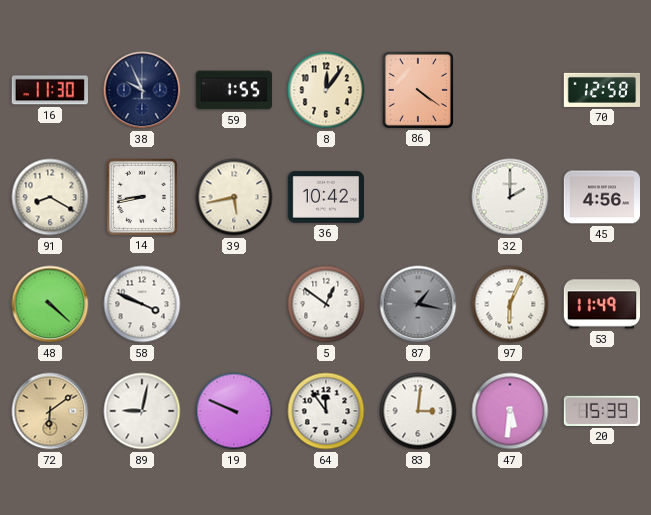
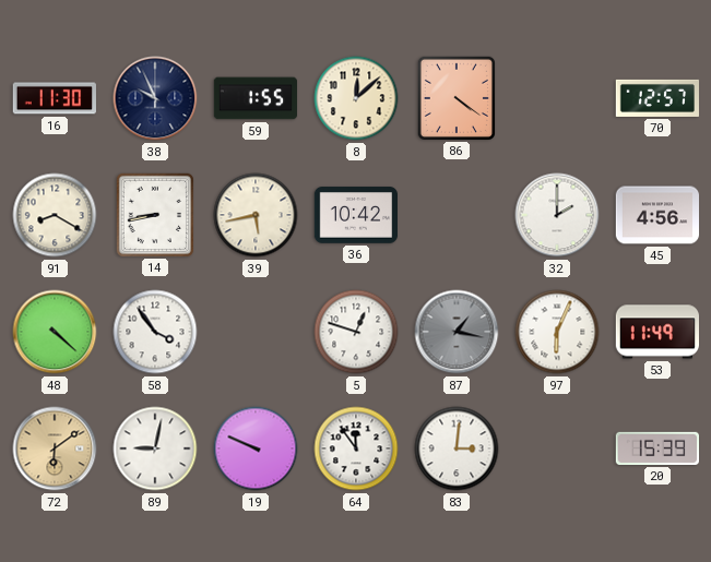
8: 12:06 -> 12:08
70: 12:58 -> 12:57
58: 3:49 -> 3:54
5: 12:51 -> 12:48
47: 5:31 -> none
